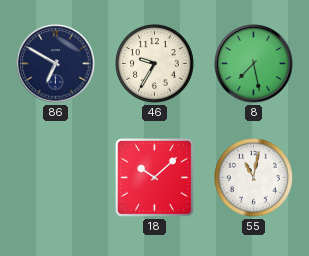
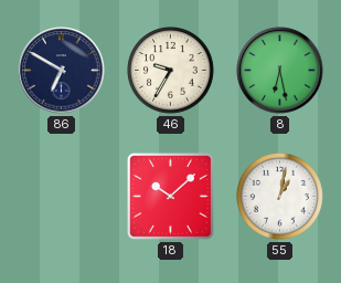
8: 7:28 -> 6:28
55: 11:02 -> 1:02
